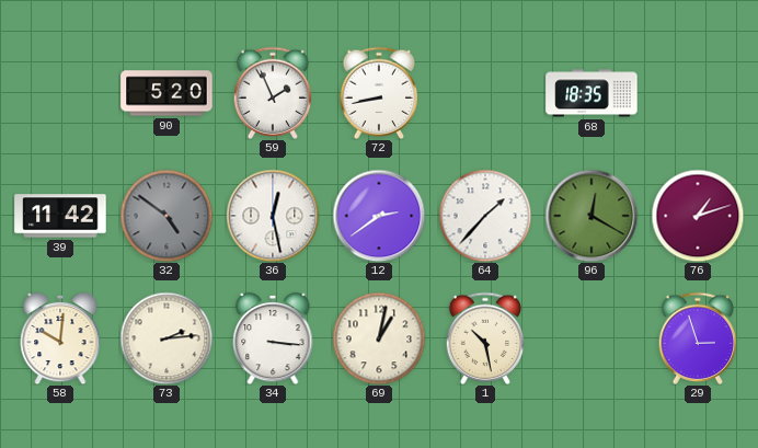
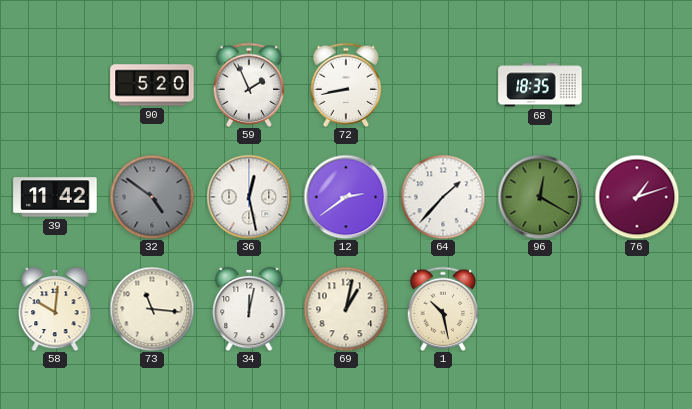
73: 2:14 -> 11:16
34: 3:16 -> 12:02
29: 2:57 -> none
